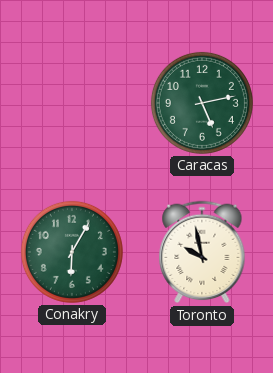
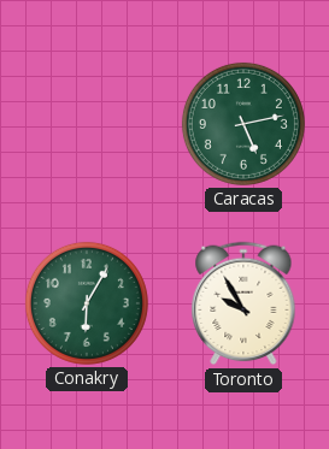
Toronto: 9:58 -> 9:55
